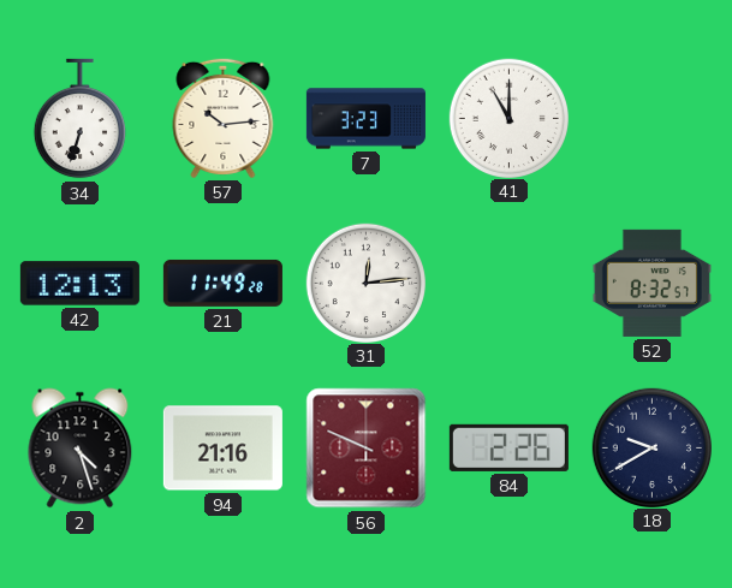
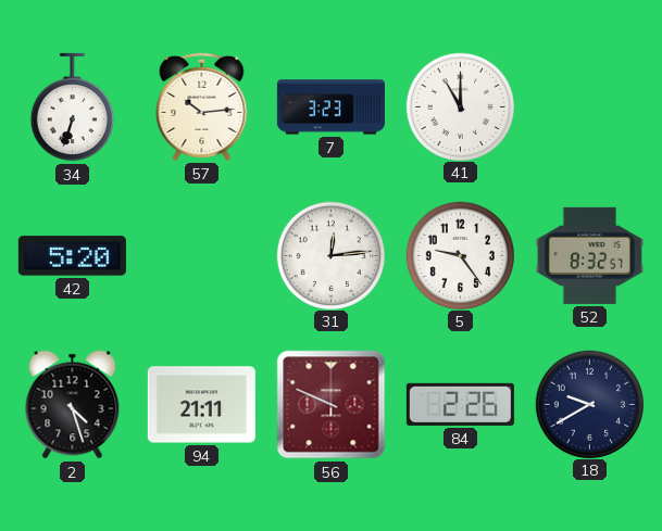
42: 12:13 -> 5:20
21: 11:49 -> none
5: none -> 9:24
94: 21:16 -> 21:11
